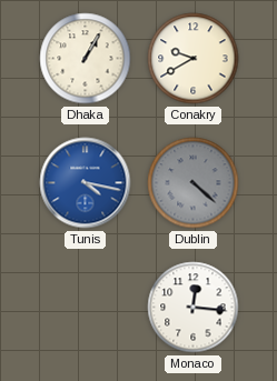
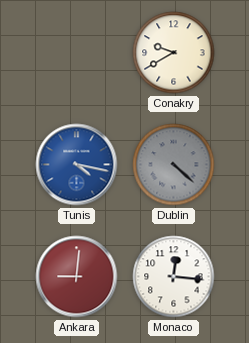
Dhaka: 1:05 -> none
Ankara: none -> 9:01
